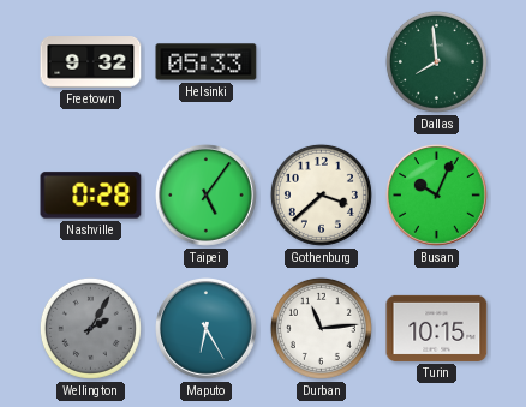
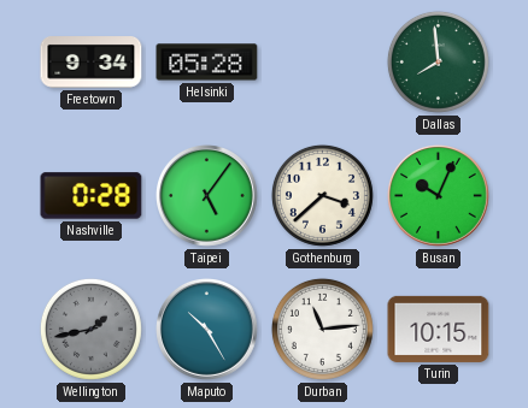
Freetown: 9:32 -> 9:34
Helsinki: 05:33 -> 05:28
Wellington: 2:05 -> 1:43
Maputo: 6:25 -> 10:25
